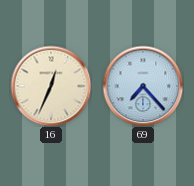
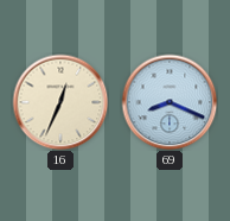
69: 7:23 -> 8:19
